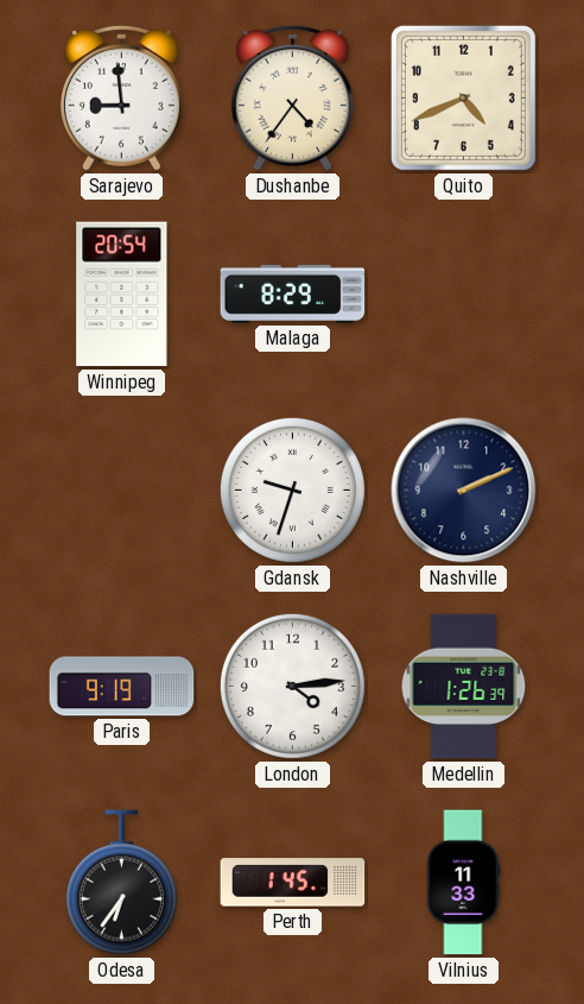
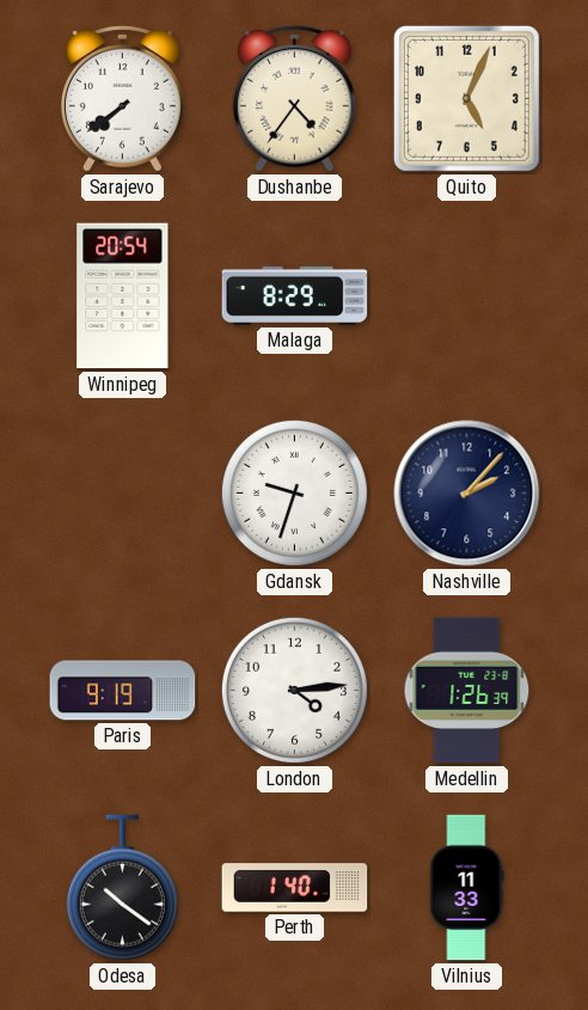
Sarajevo: 8:59 -> 7:39
Quito: 4:41 -> 5:04
Nashville: 2:11 -> 2:07
Odesa: 6:36 -> 10:21
Perth: 1:45 -> 1:40
